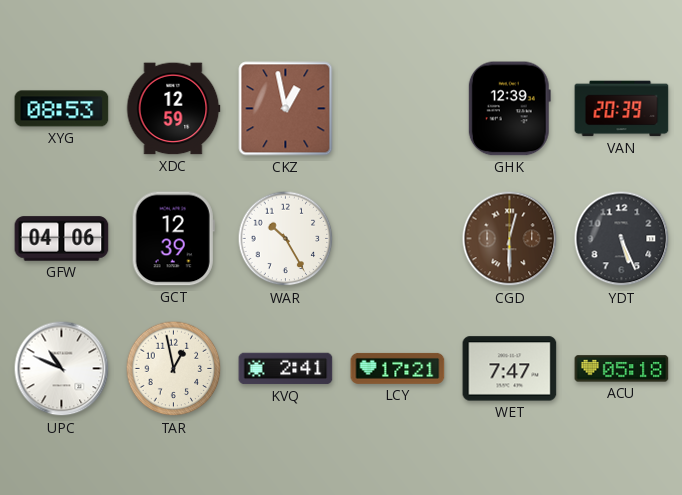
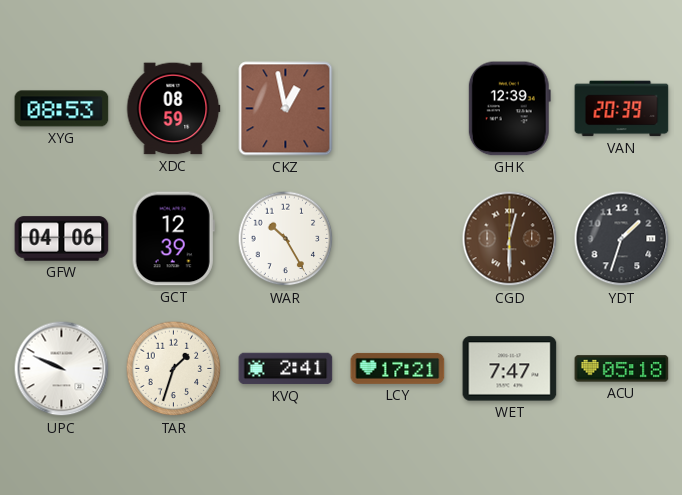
XDC: 12:59 -> 08:59
YDT: 5:26 -> 1:33
UPC: 10:49 -> 9:49
TAR: 12:58 -> 1:33
